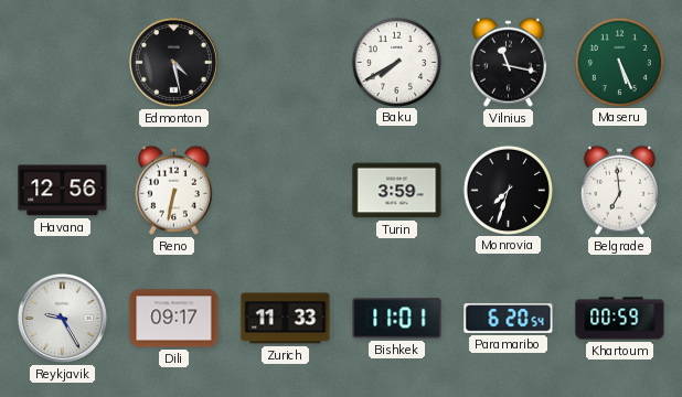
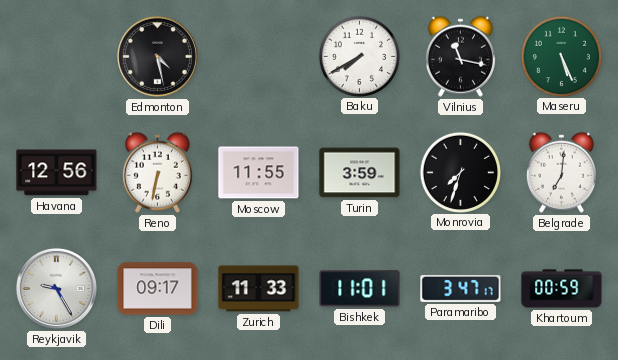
Moscow: none -> 11:55
Belgrade: 6:59 -> 7:01
Paramaribo: 6:20 -> 3:47
